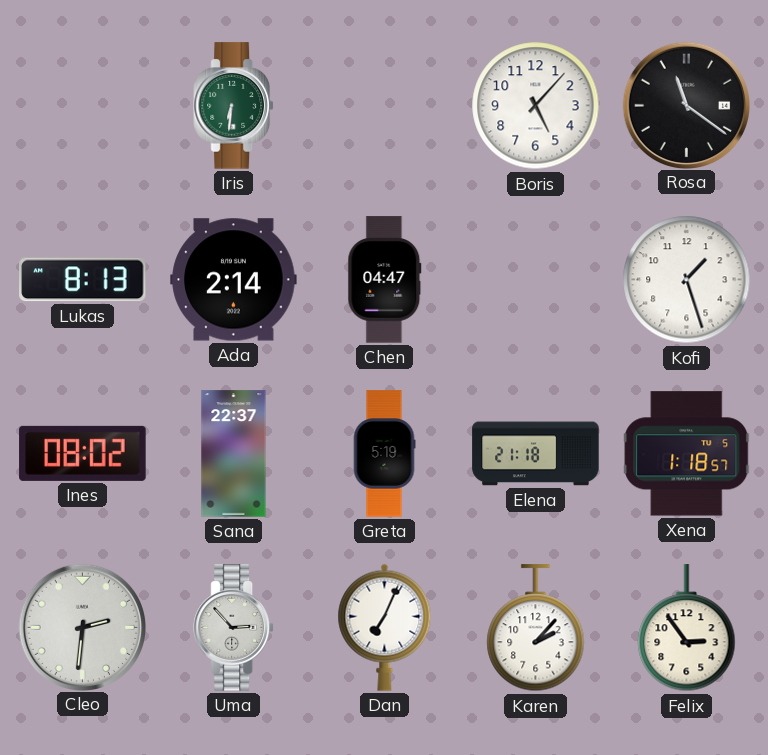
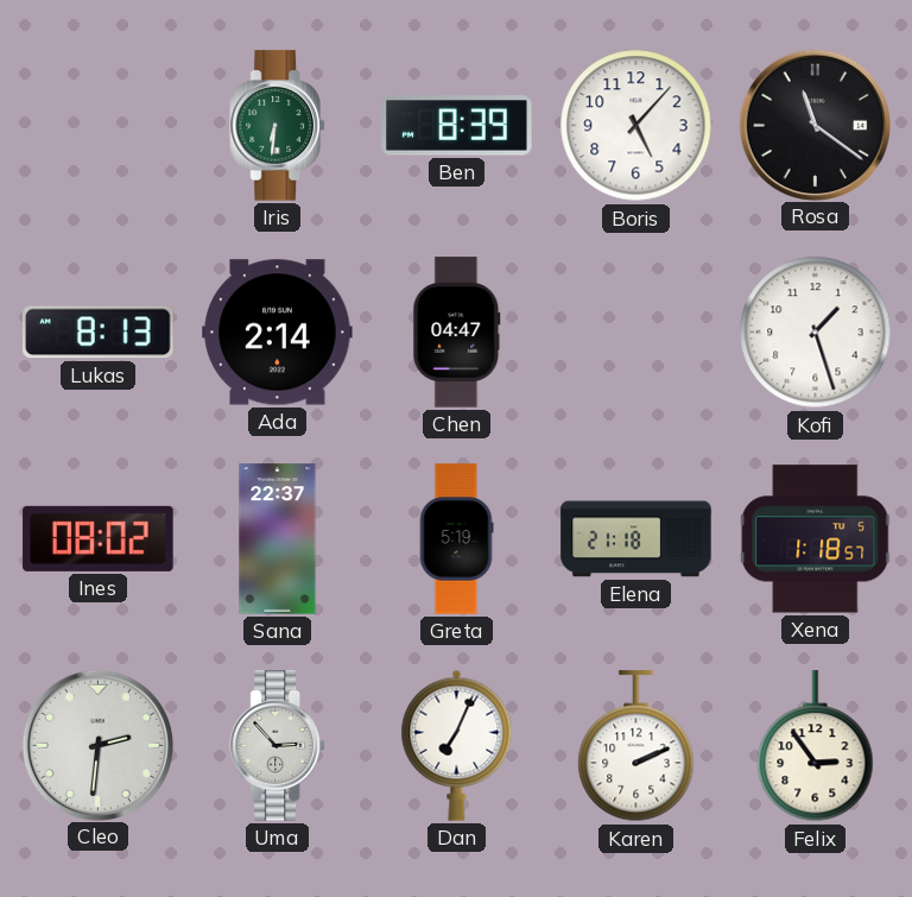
Ben: none -> 8:39
Karen: 2:07 -> 2:11
